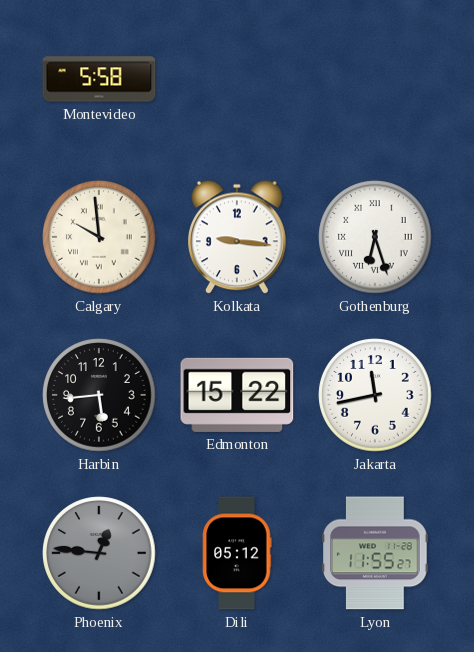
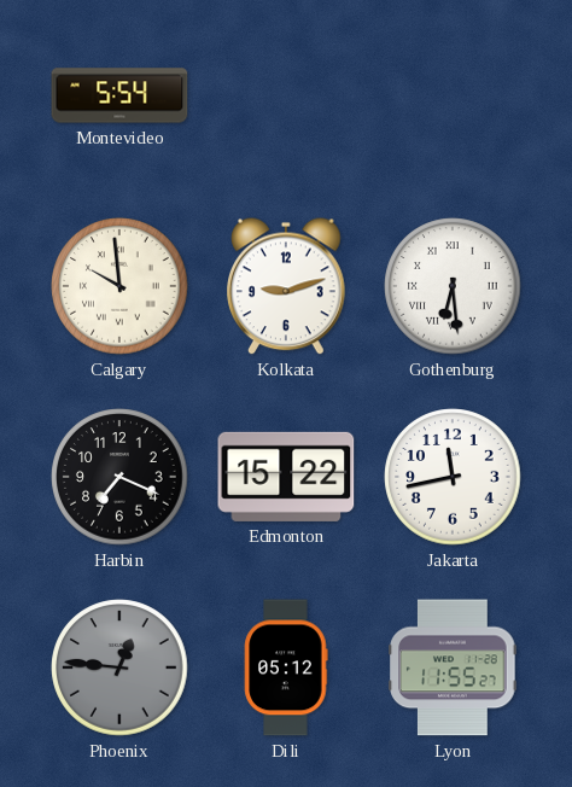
Montevideo: 5:58 -> 5:54
Kolkata: 9:16 -> 9:12
Gothenburg: 6:27 -> 6:29
Harbin: 5:44 -> 7:19
